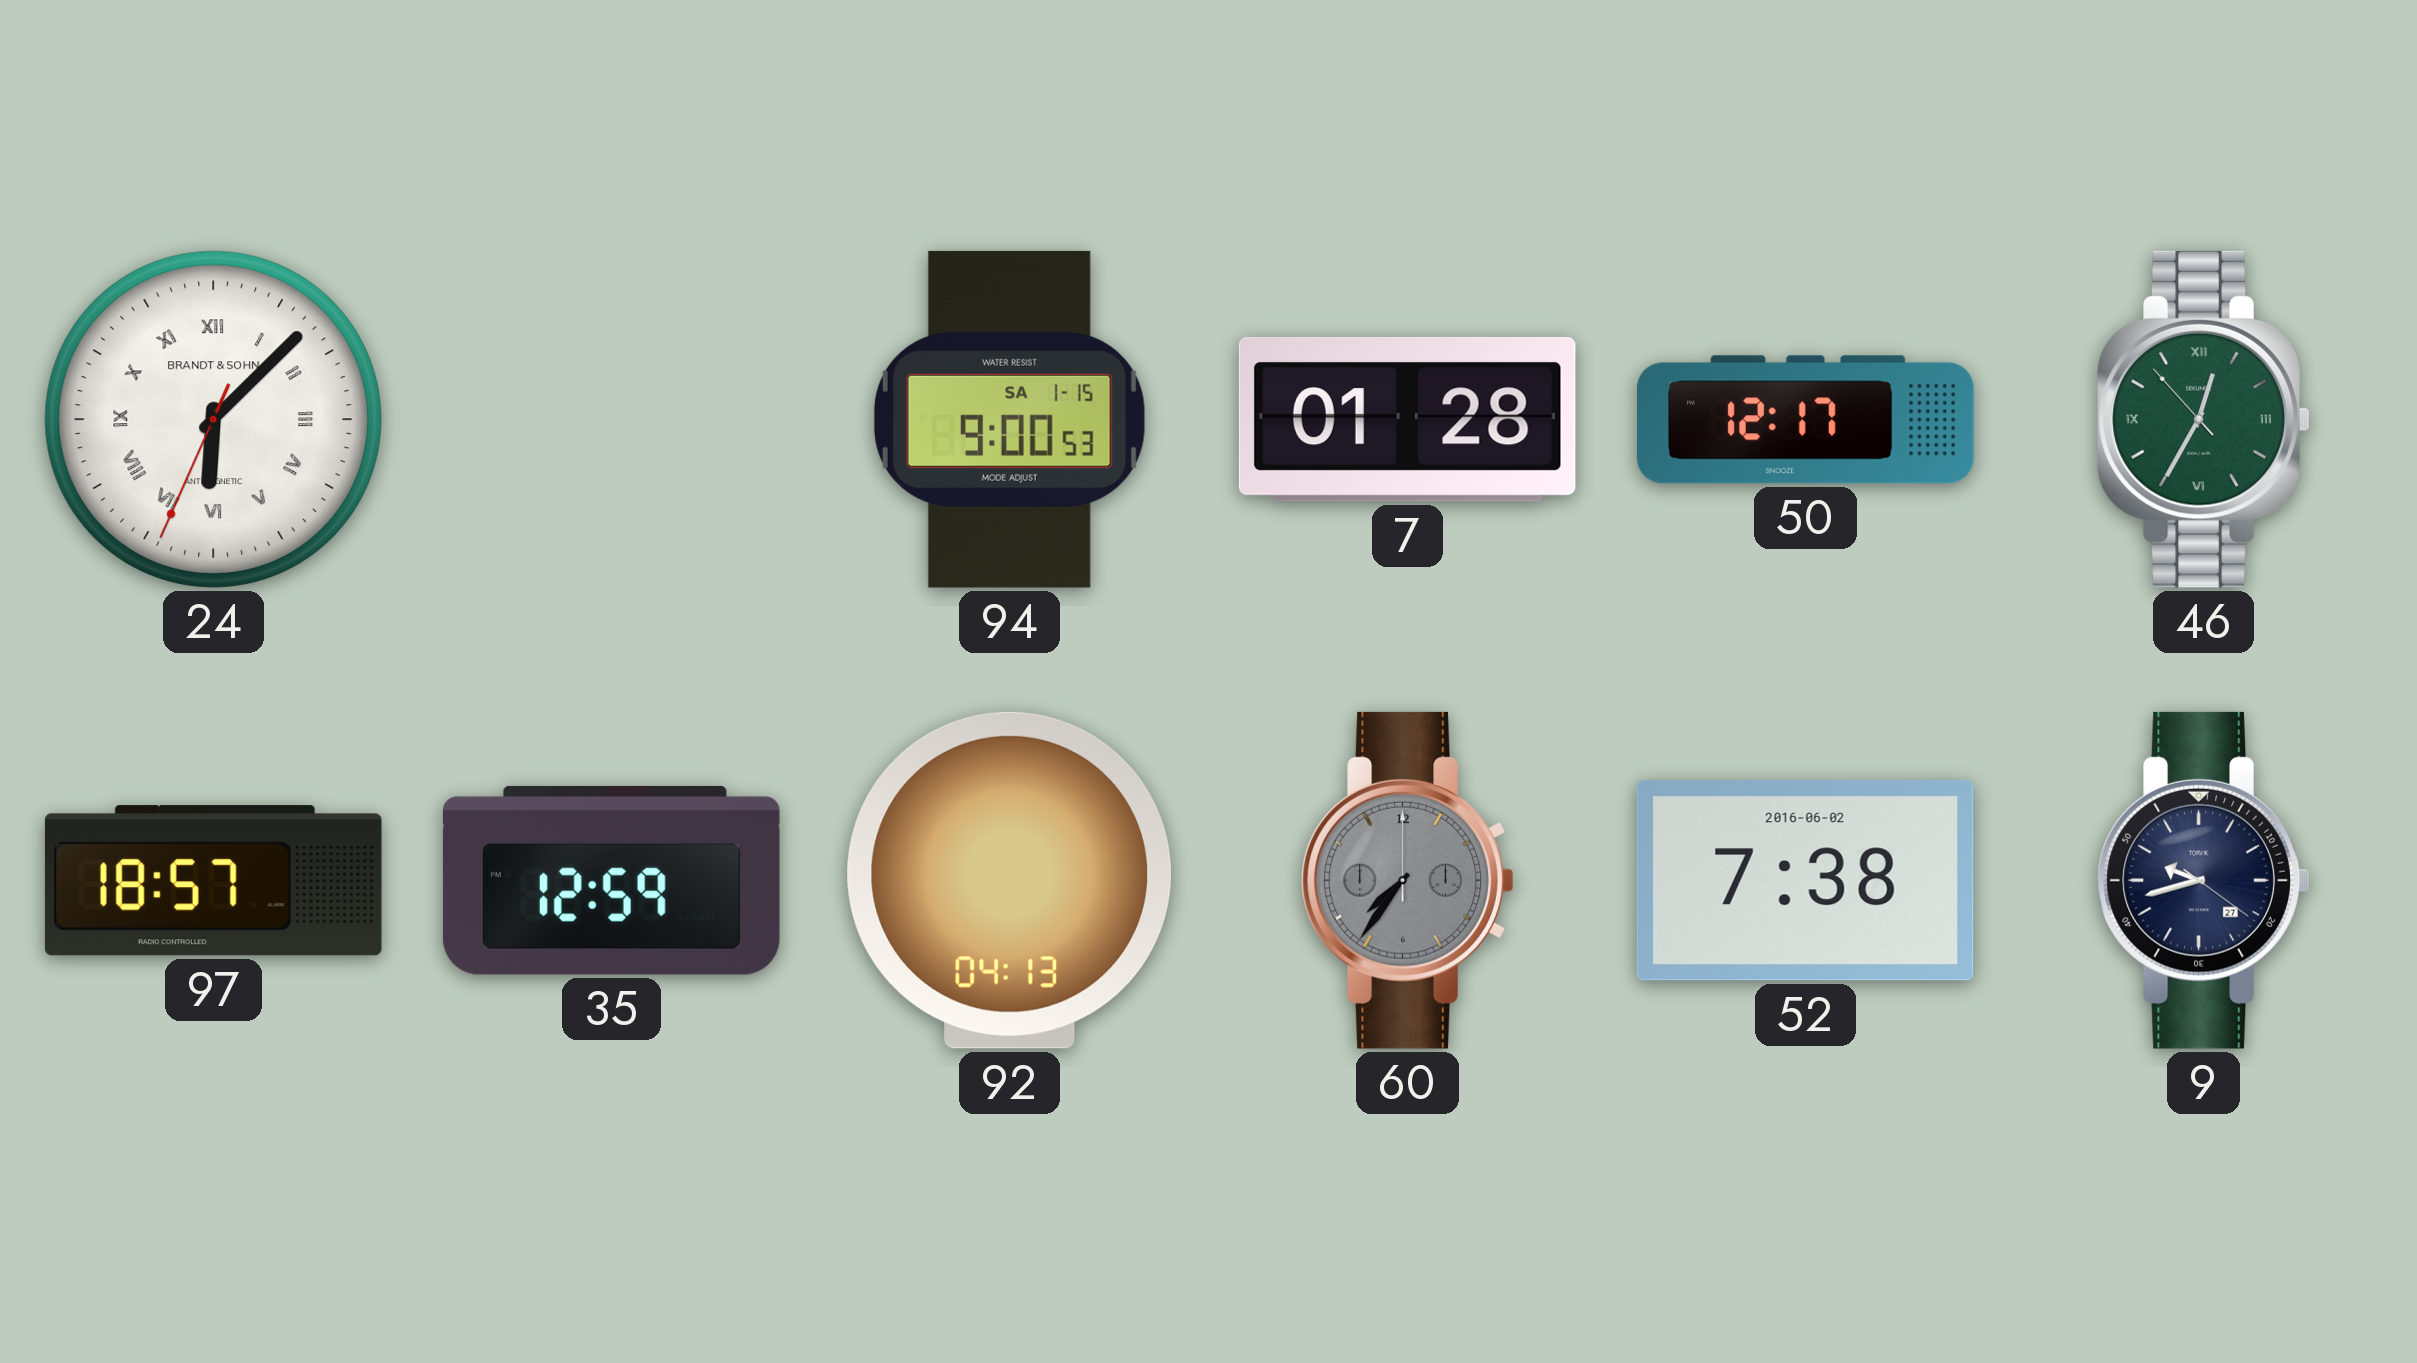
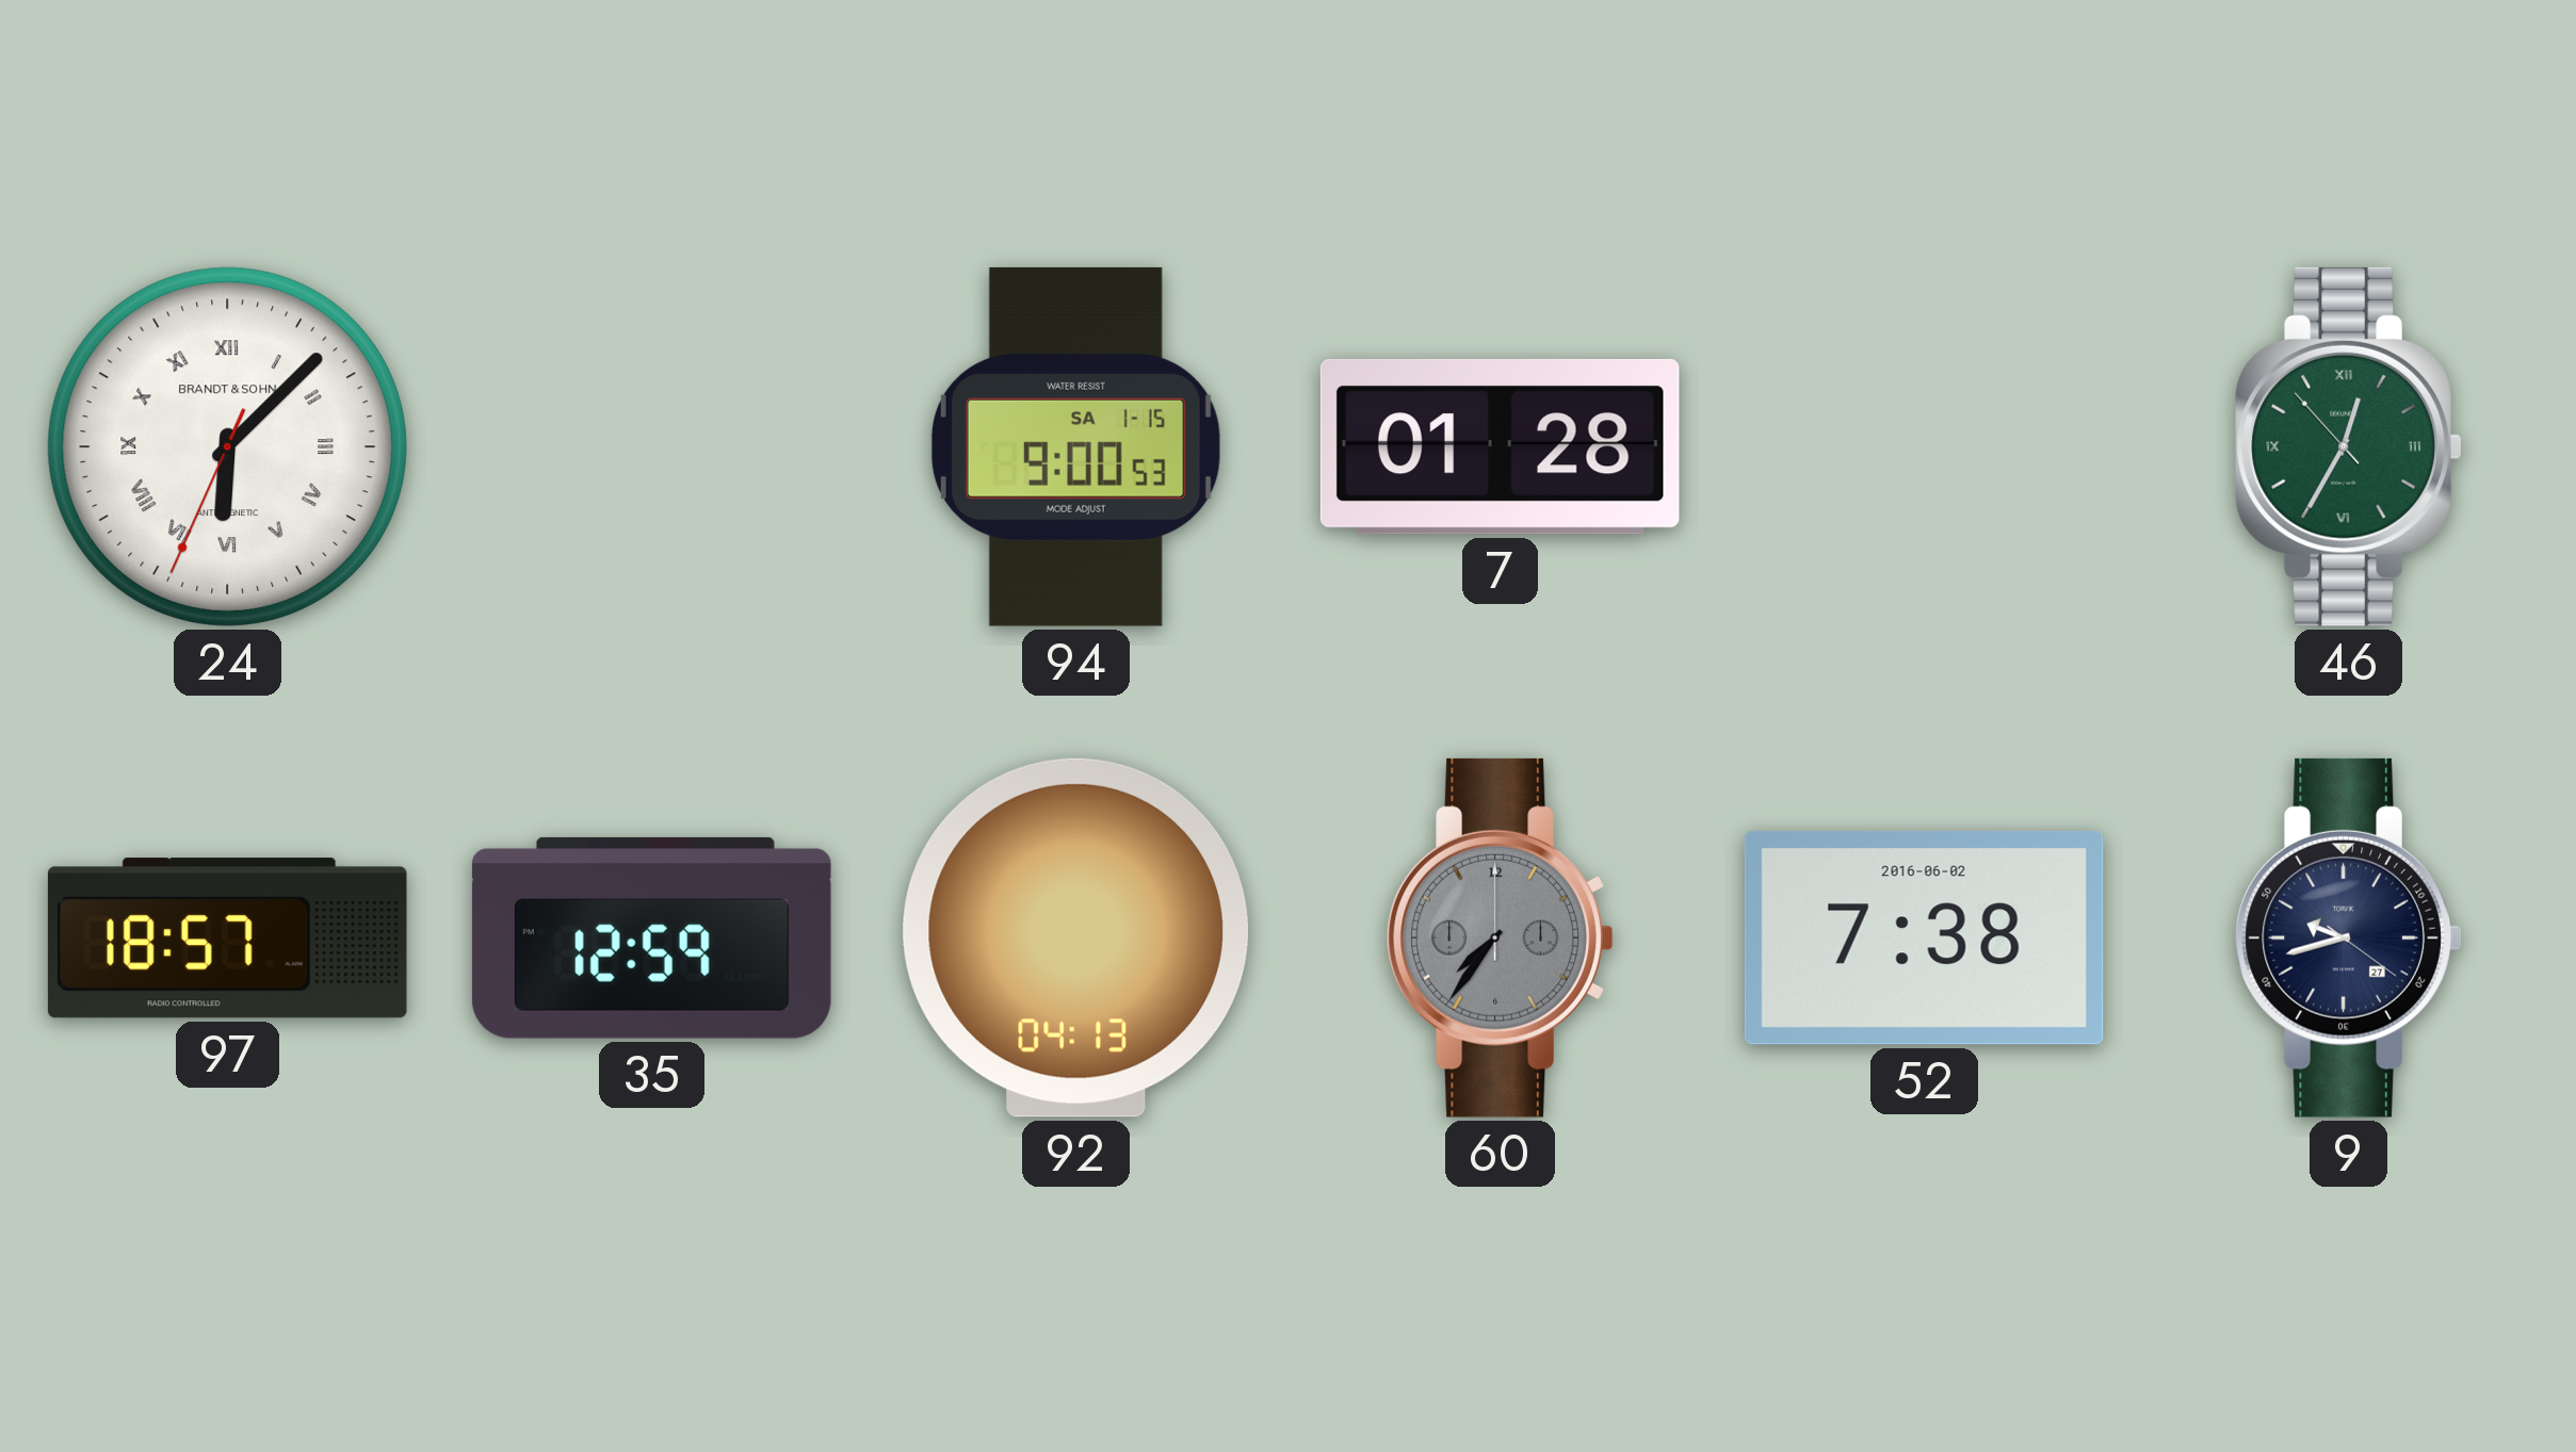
50: 12:17 -> none
